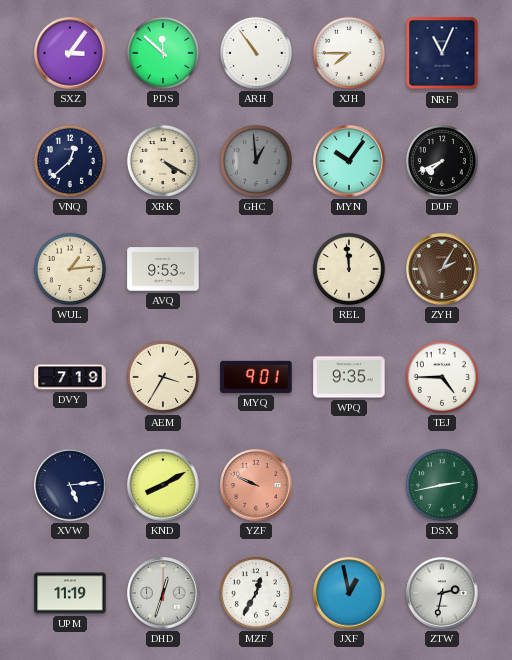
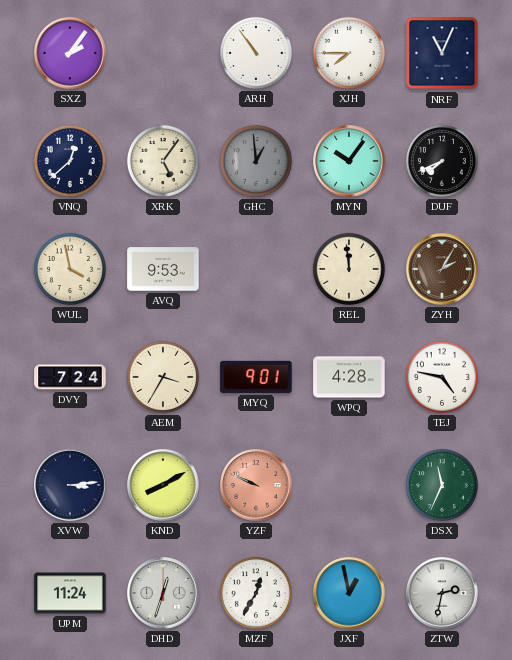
SXZ: 3:06 -> 2:06
PDS: 11:52 -> none
XRK: 4:20 -> 5:06
WUL: 1:14 -> 3:58
DVY: 7:19 -> 7:24
WPQ: 9:35 -> 4:28
TEJ: 4:45 -> 4:47
XVW: 5:14 -> 3:14
DSX: 2:43 -> 11:34
UPM: 11:19 -> 11:24
